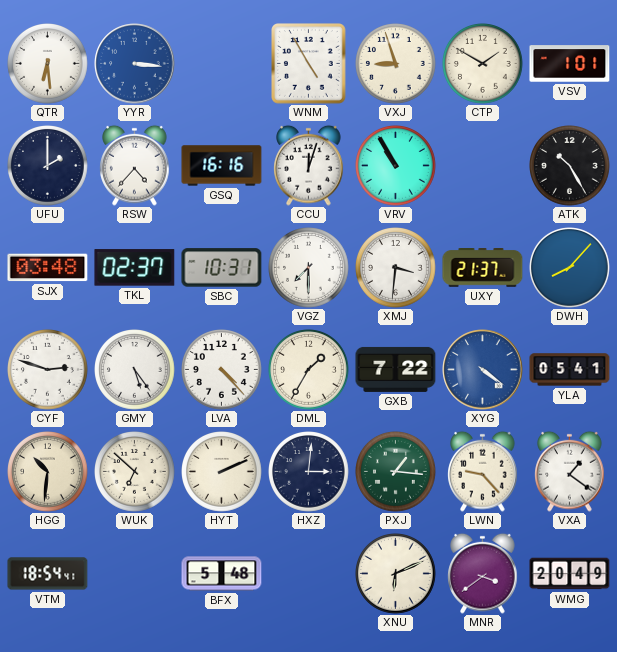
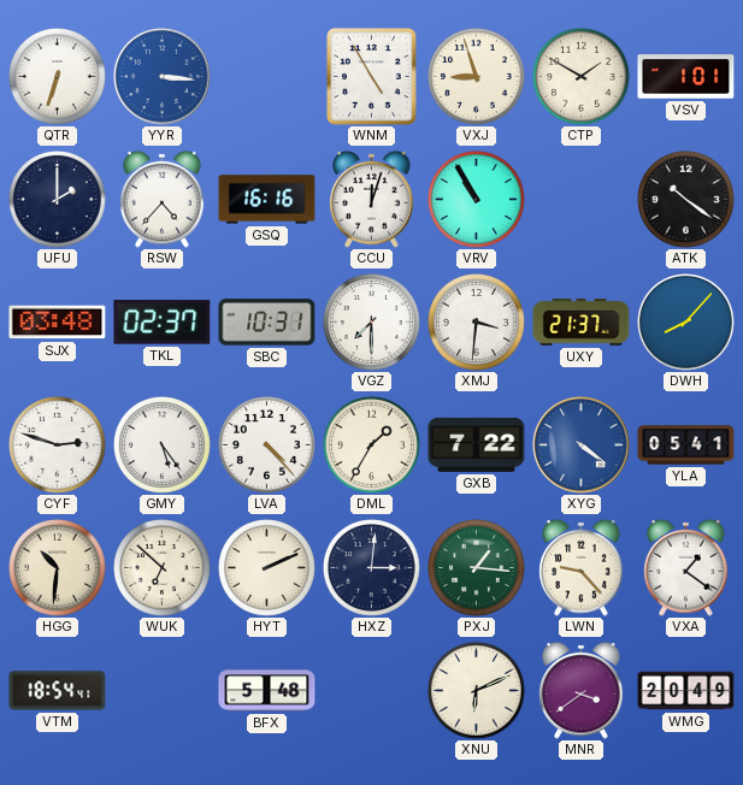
QTR: 6:29 -> 6:33
ATK: 10:25 -> 10:21
